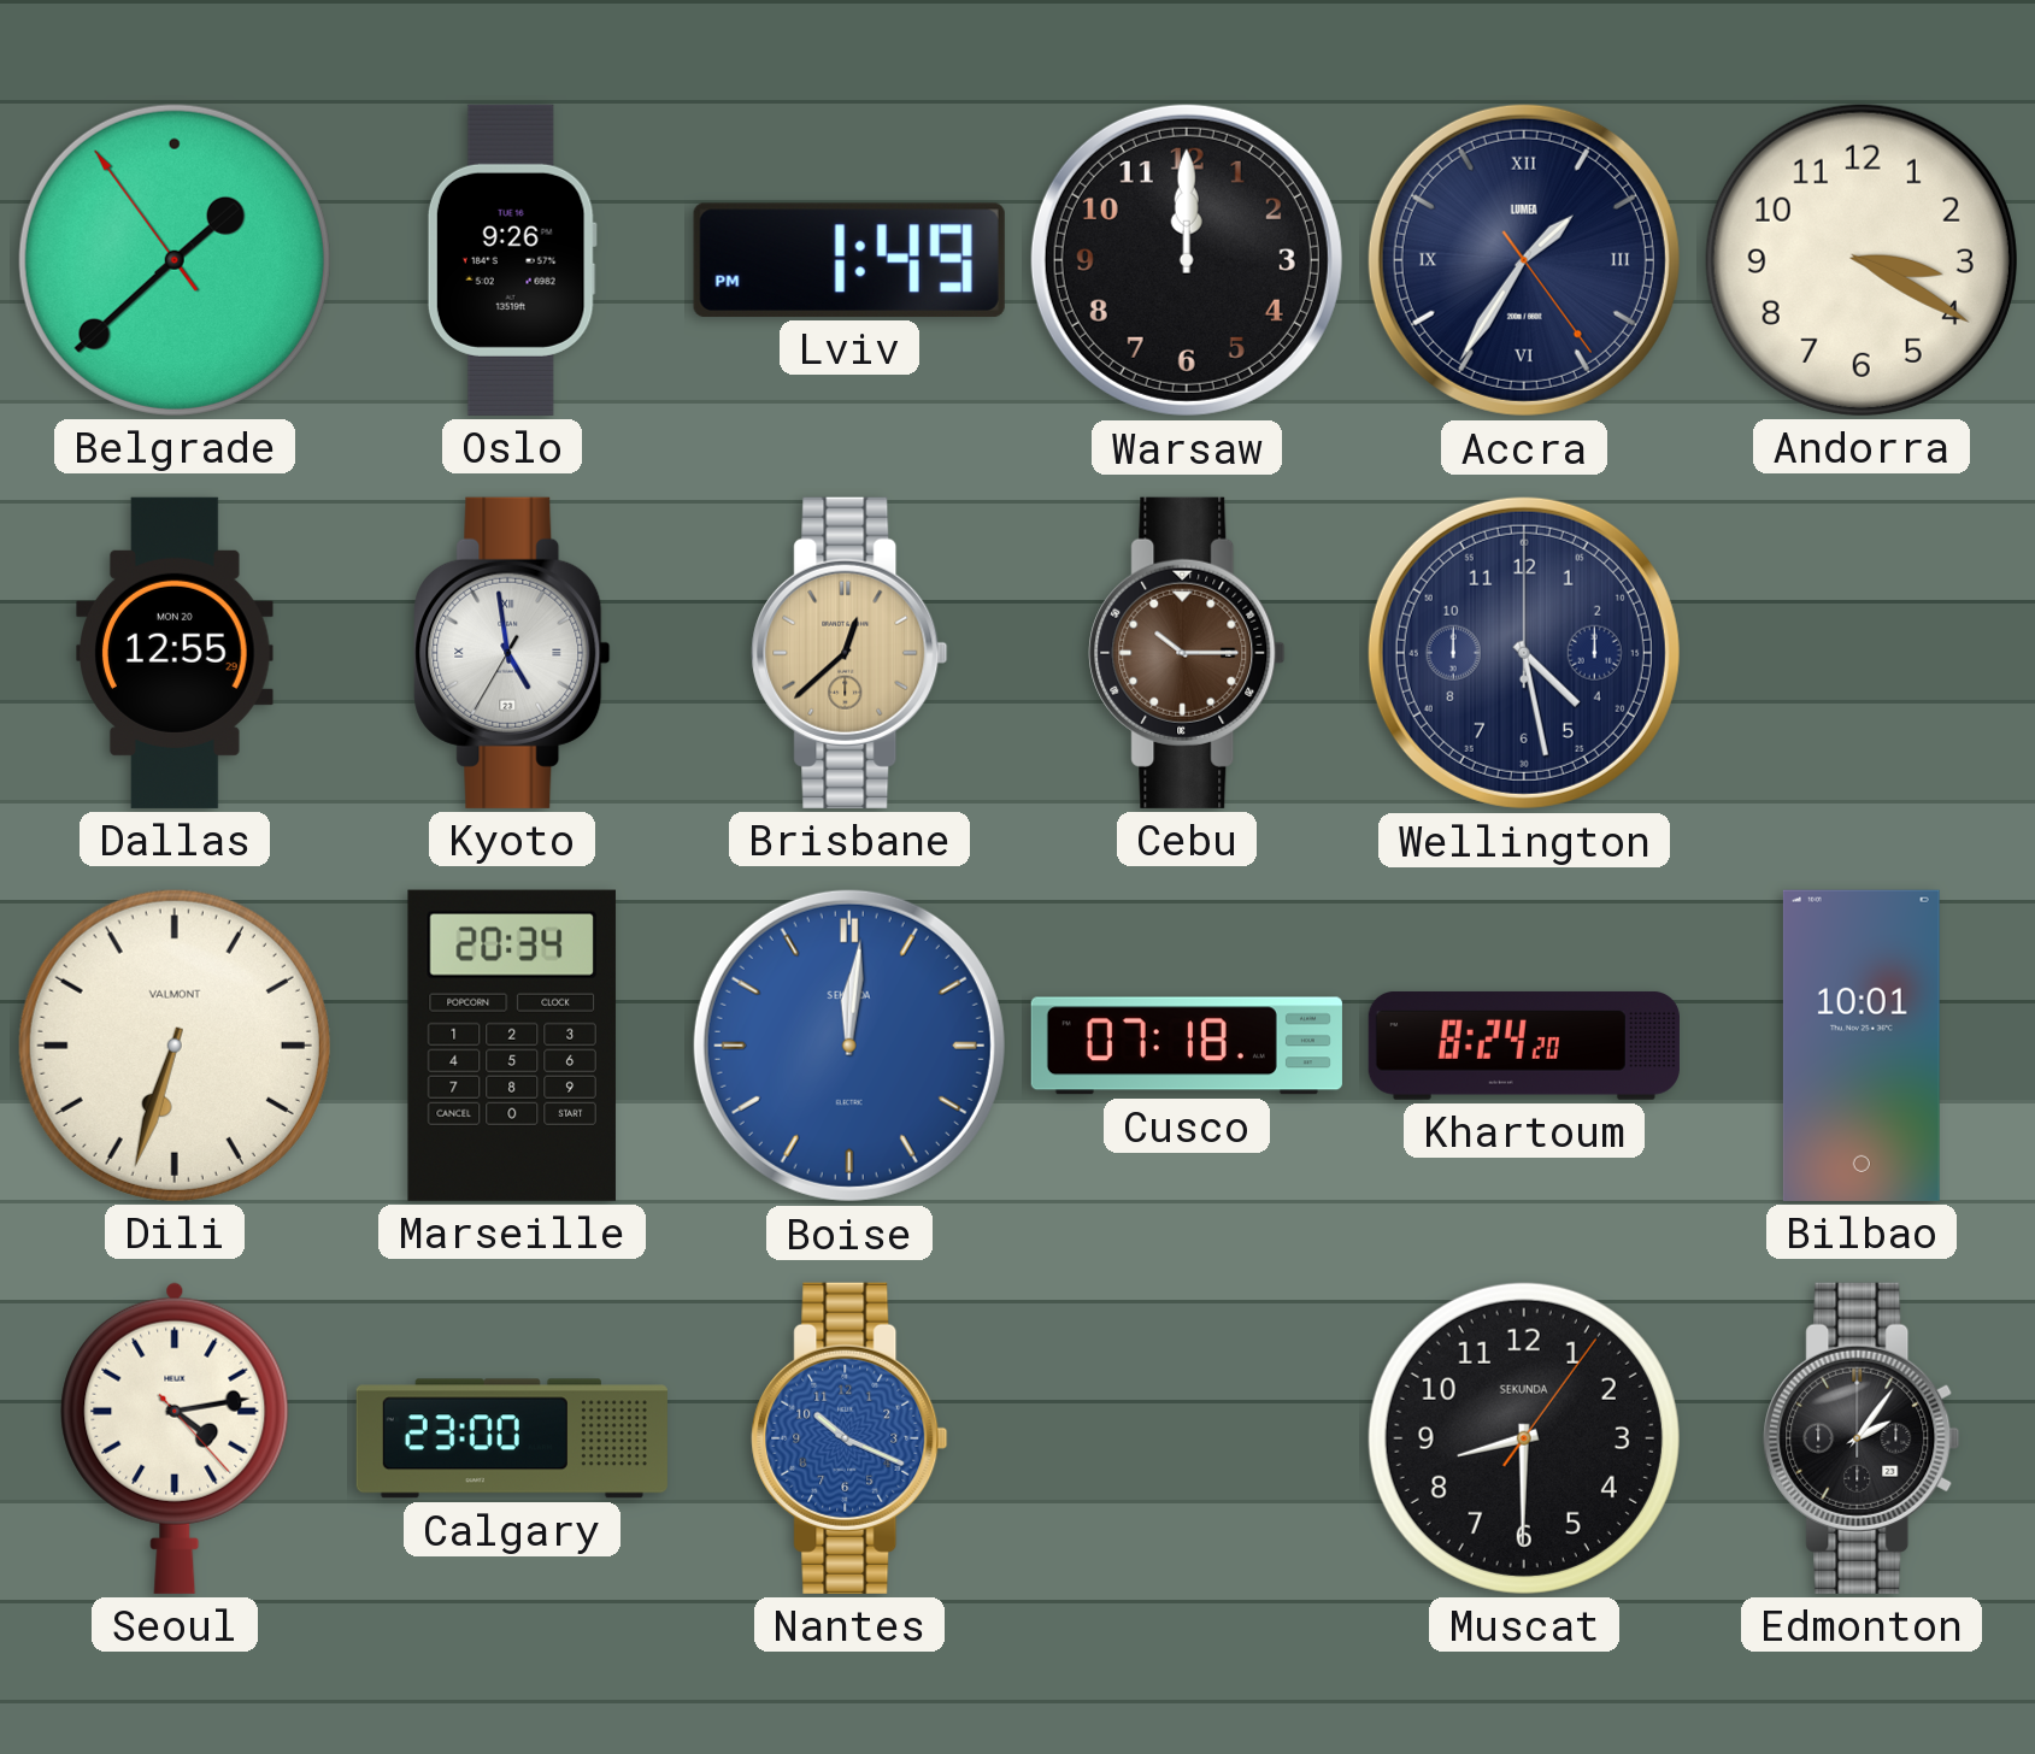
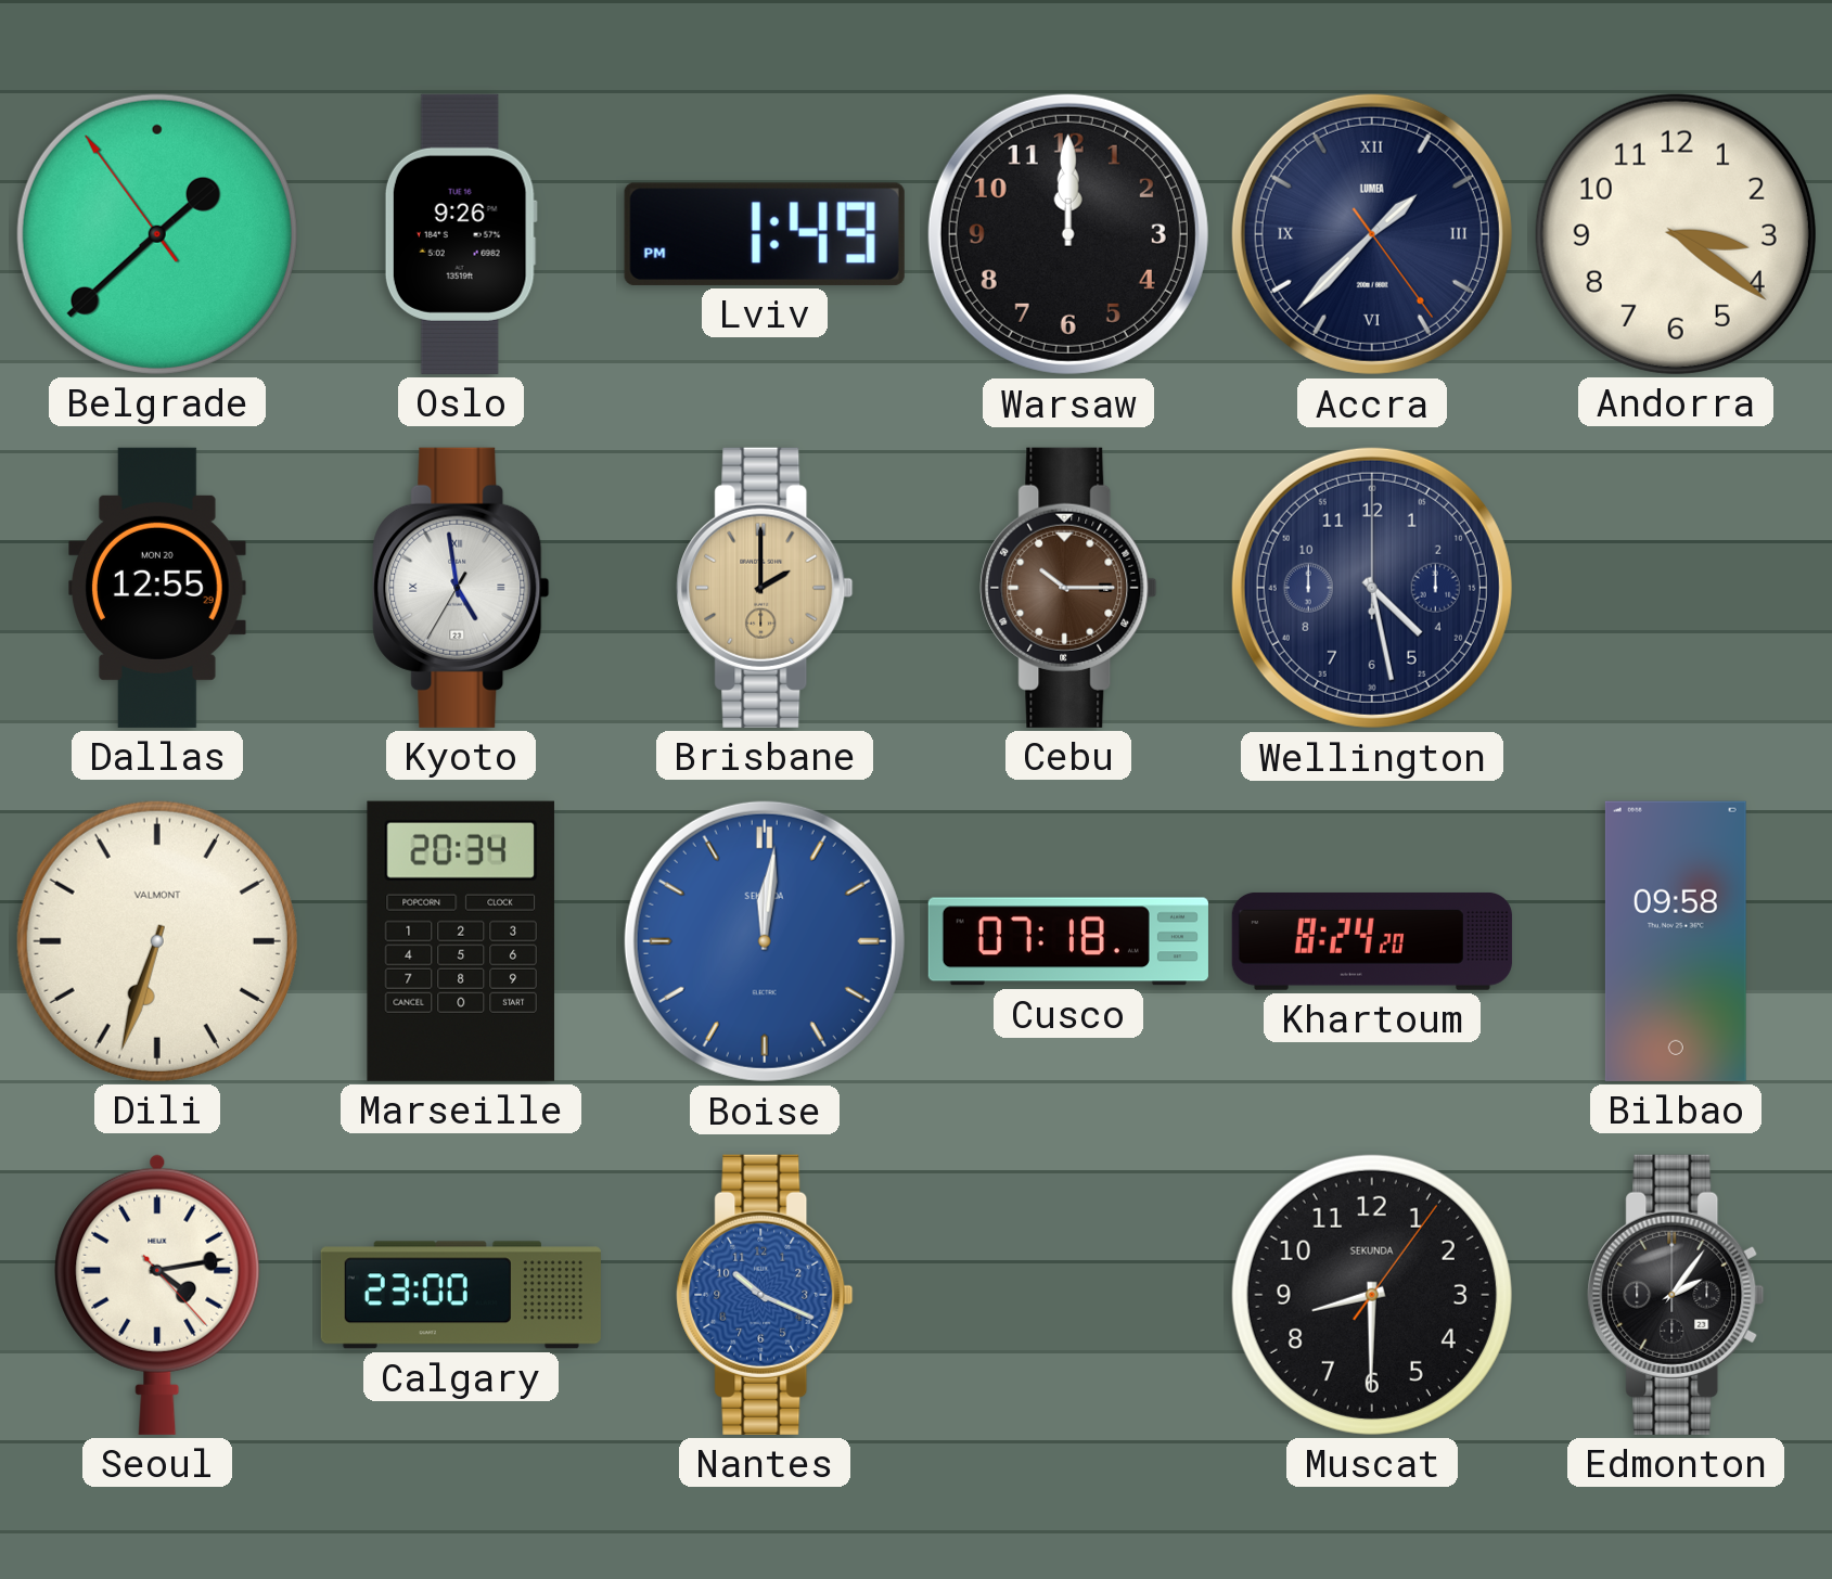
Accra: 1:35 -> 1:37
Andorra: 3:20 -> 3:21
Brisbane: 12:38 -> 2:00
Bilbao: 10:01 -> 09:58
